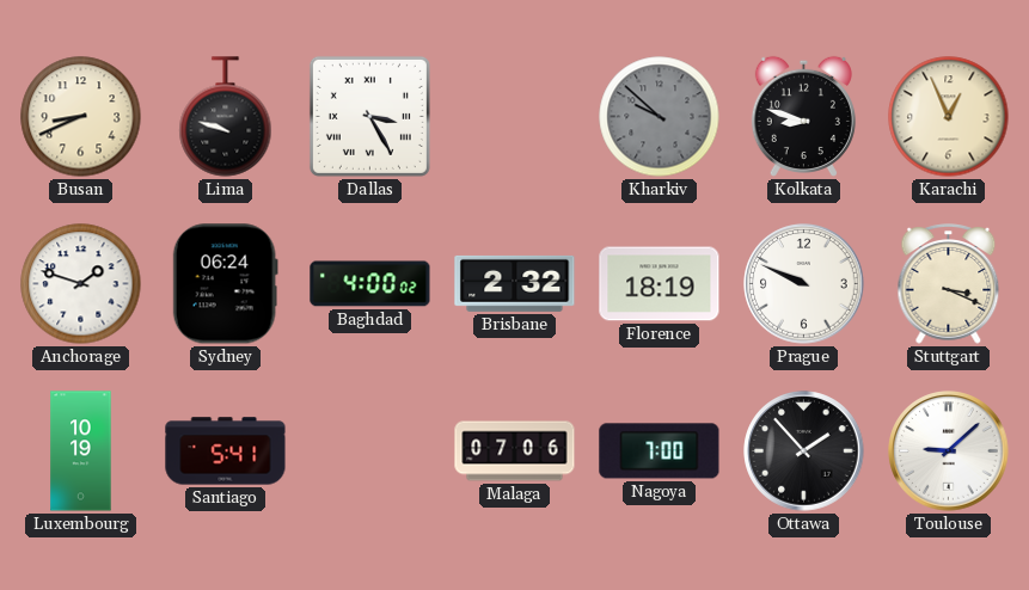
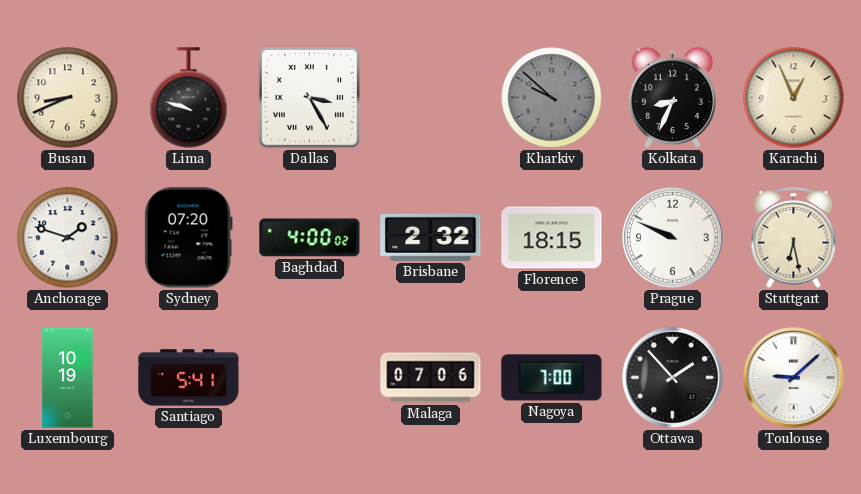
Kolkata: 8:48 -> 8:34
Sydney: 06:24 -> 07:20
Florence: 18:19 -> 18:15
Stuttgart: 3:19 -> 6:28
